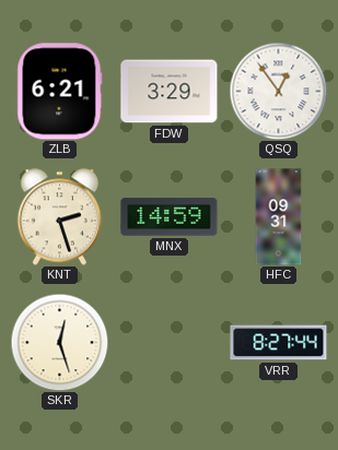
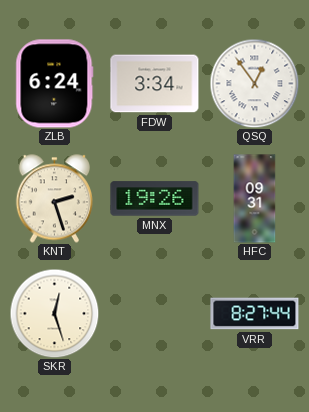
ZLB: 6:21 -> 6:24
FDW: 3:29 -> 3:34
MNX: 14:59 -> 19:26
